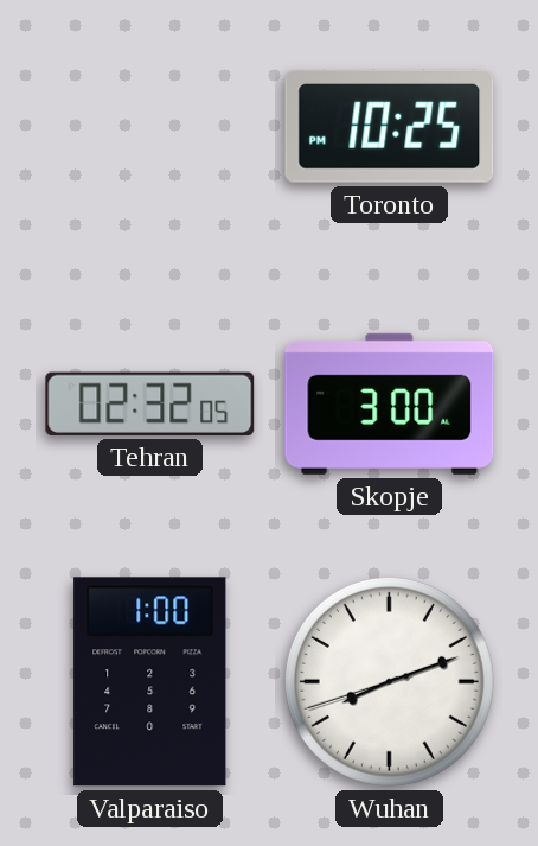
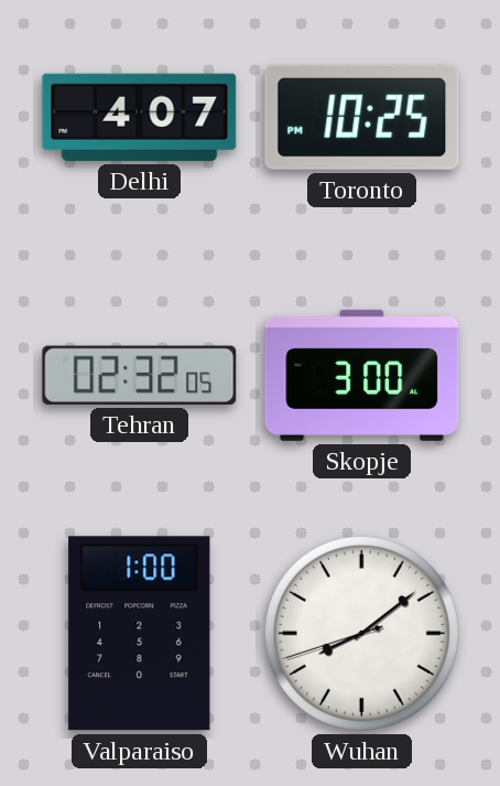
Delhi: none -> 4:07
Wuhan: 8:11 -> 8:08
